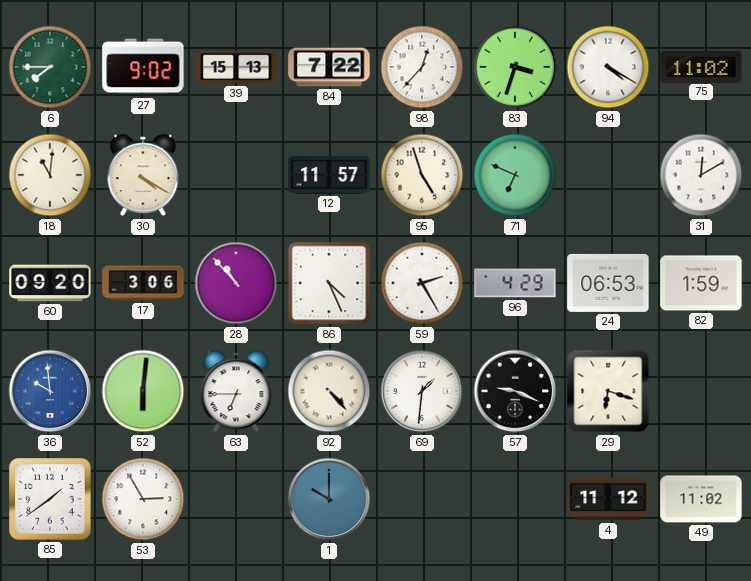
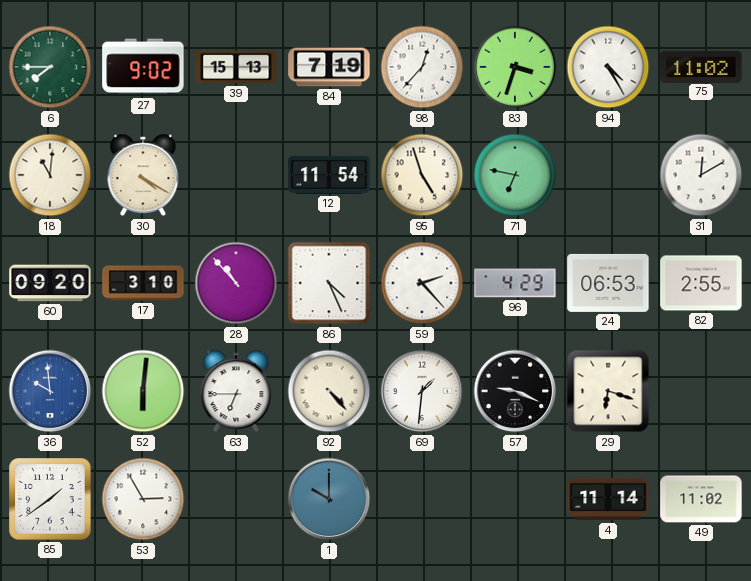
84: 7:22 -> 7:19
94: 4:20 -> 4:25
12: 11:57 -> 11:54
71: 6:49 -> 6:47
17: 3:06 -> 3:10
59: 2:25 -> 2:23
82: 1:59 -> 2:55
4: 11:12 -> 11:14
